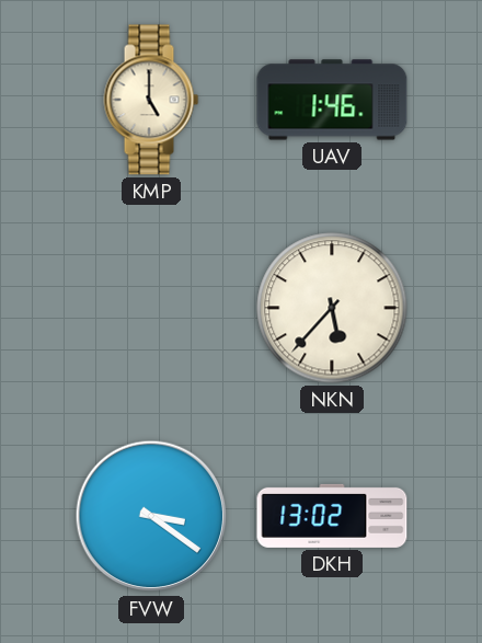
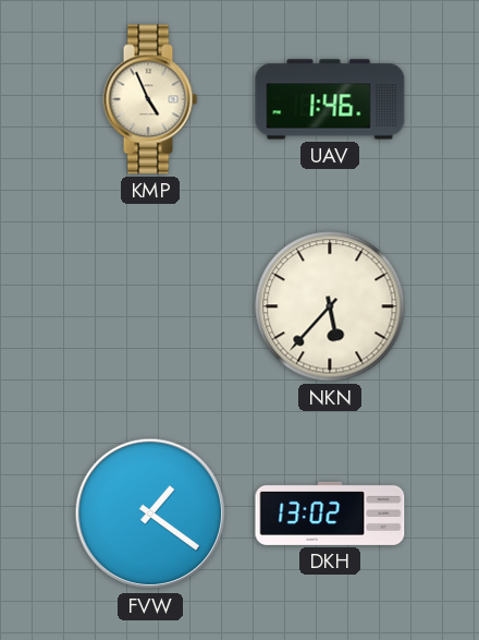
KMP: 5:00 -> 4:56
FVW: 3:21 -> 1:21
